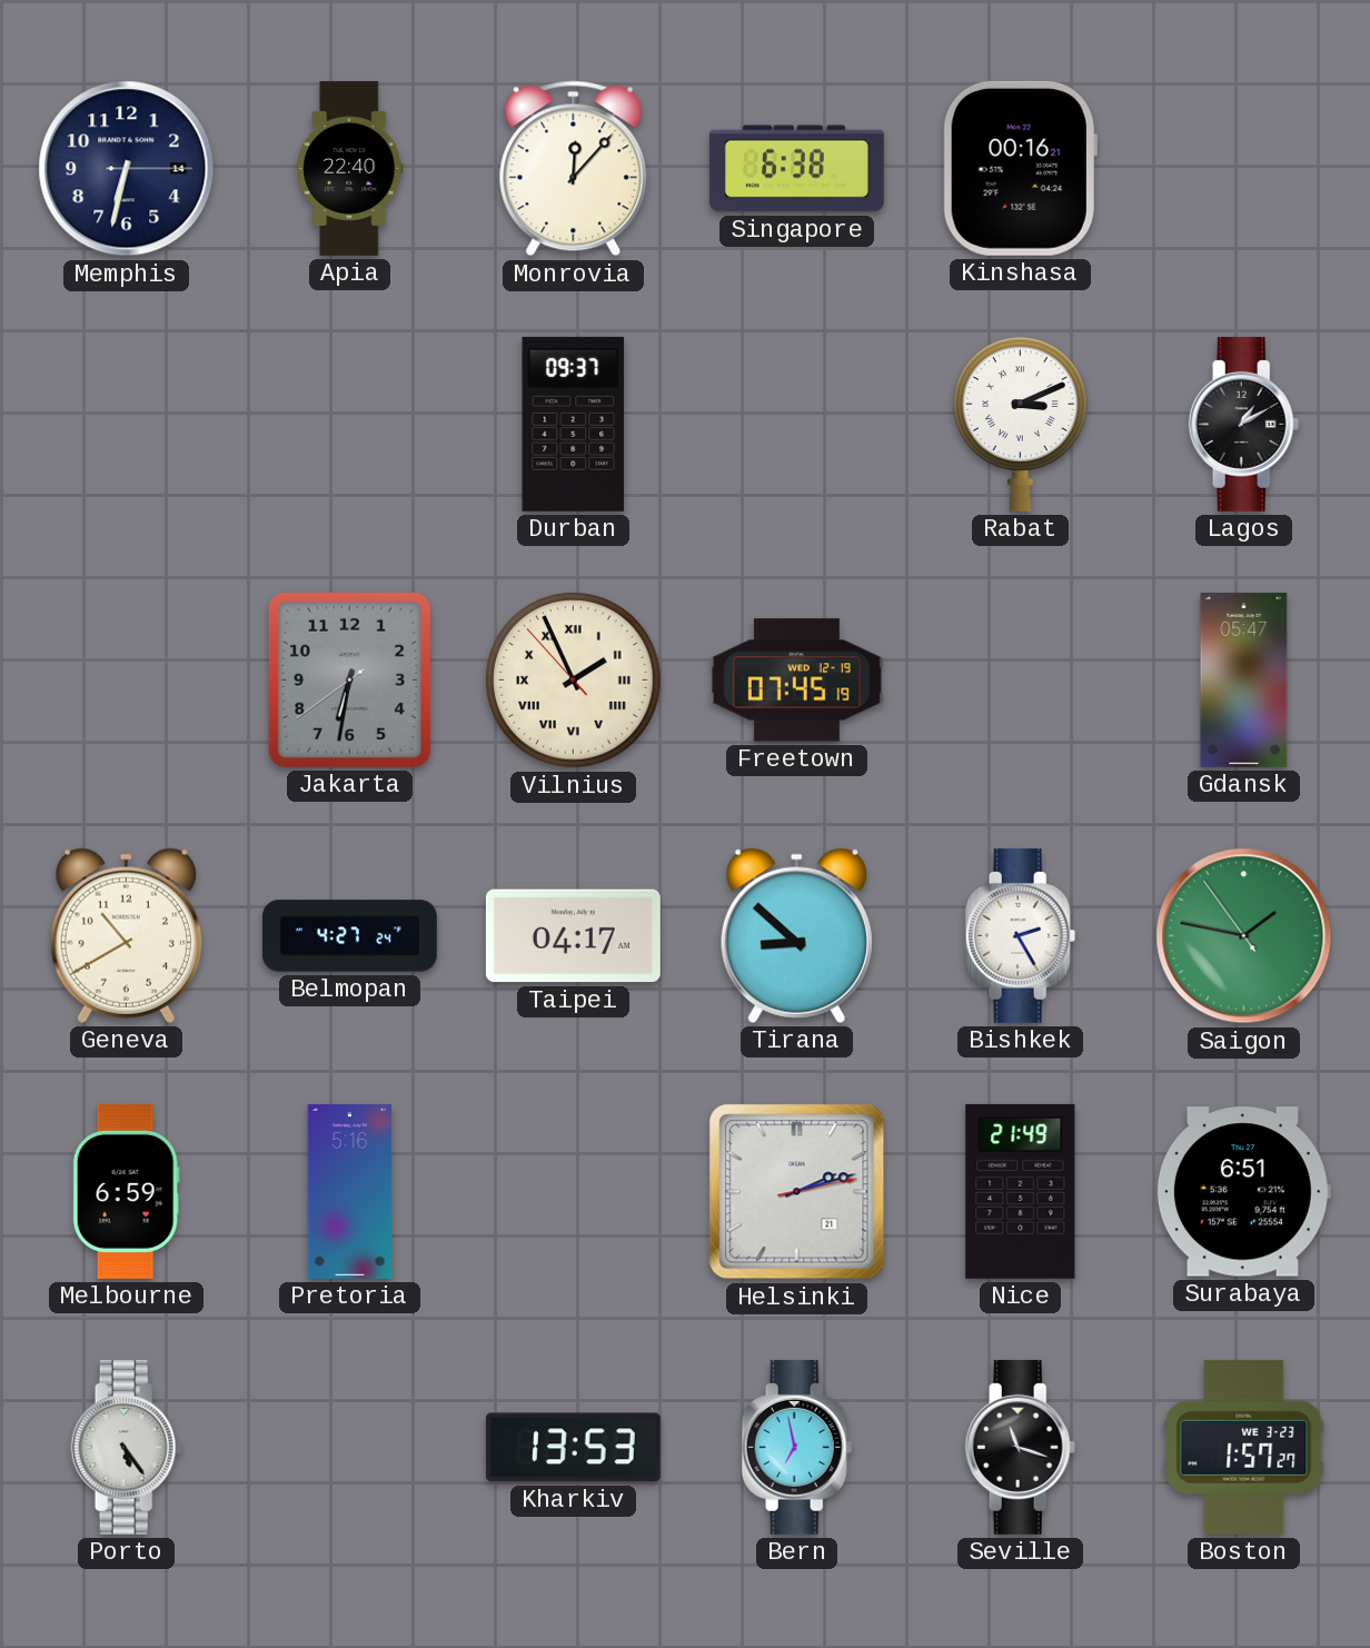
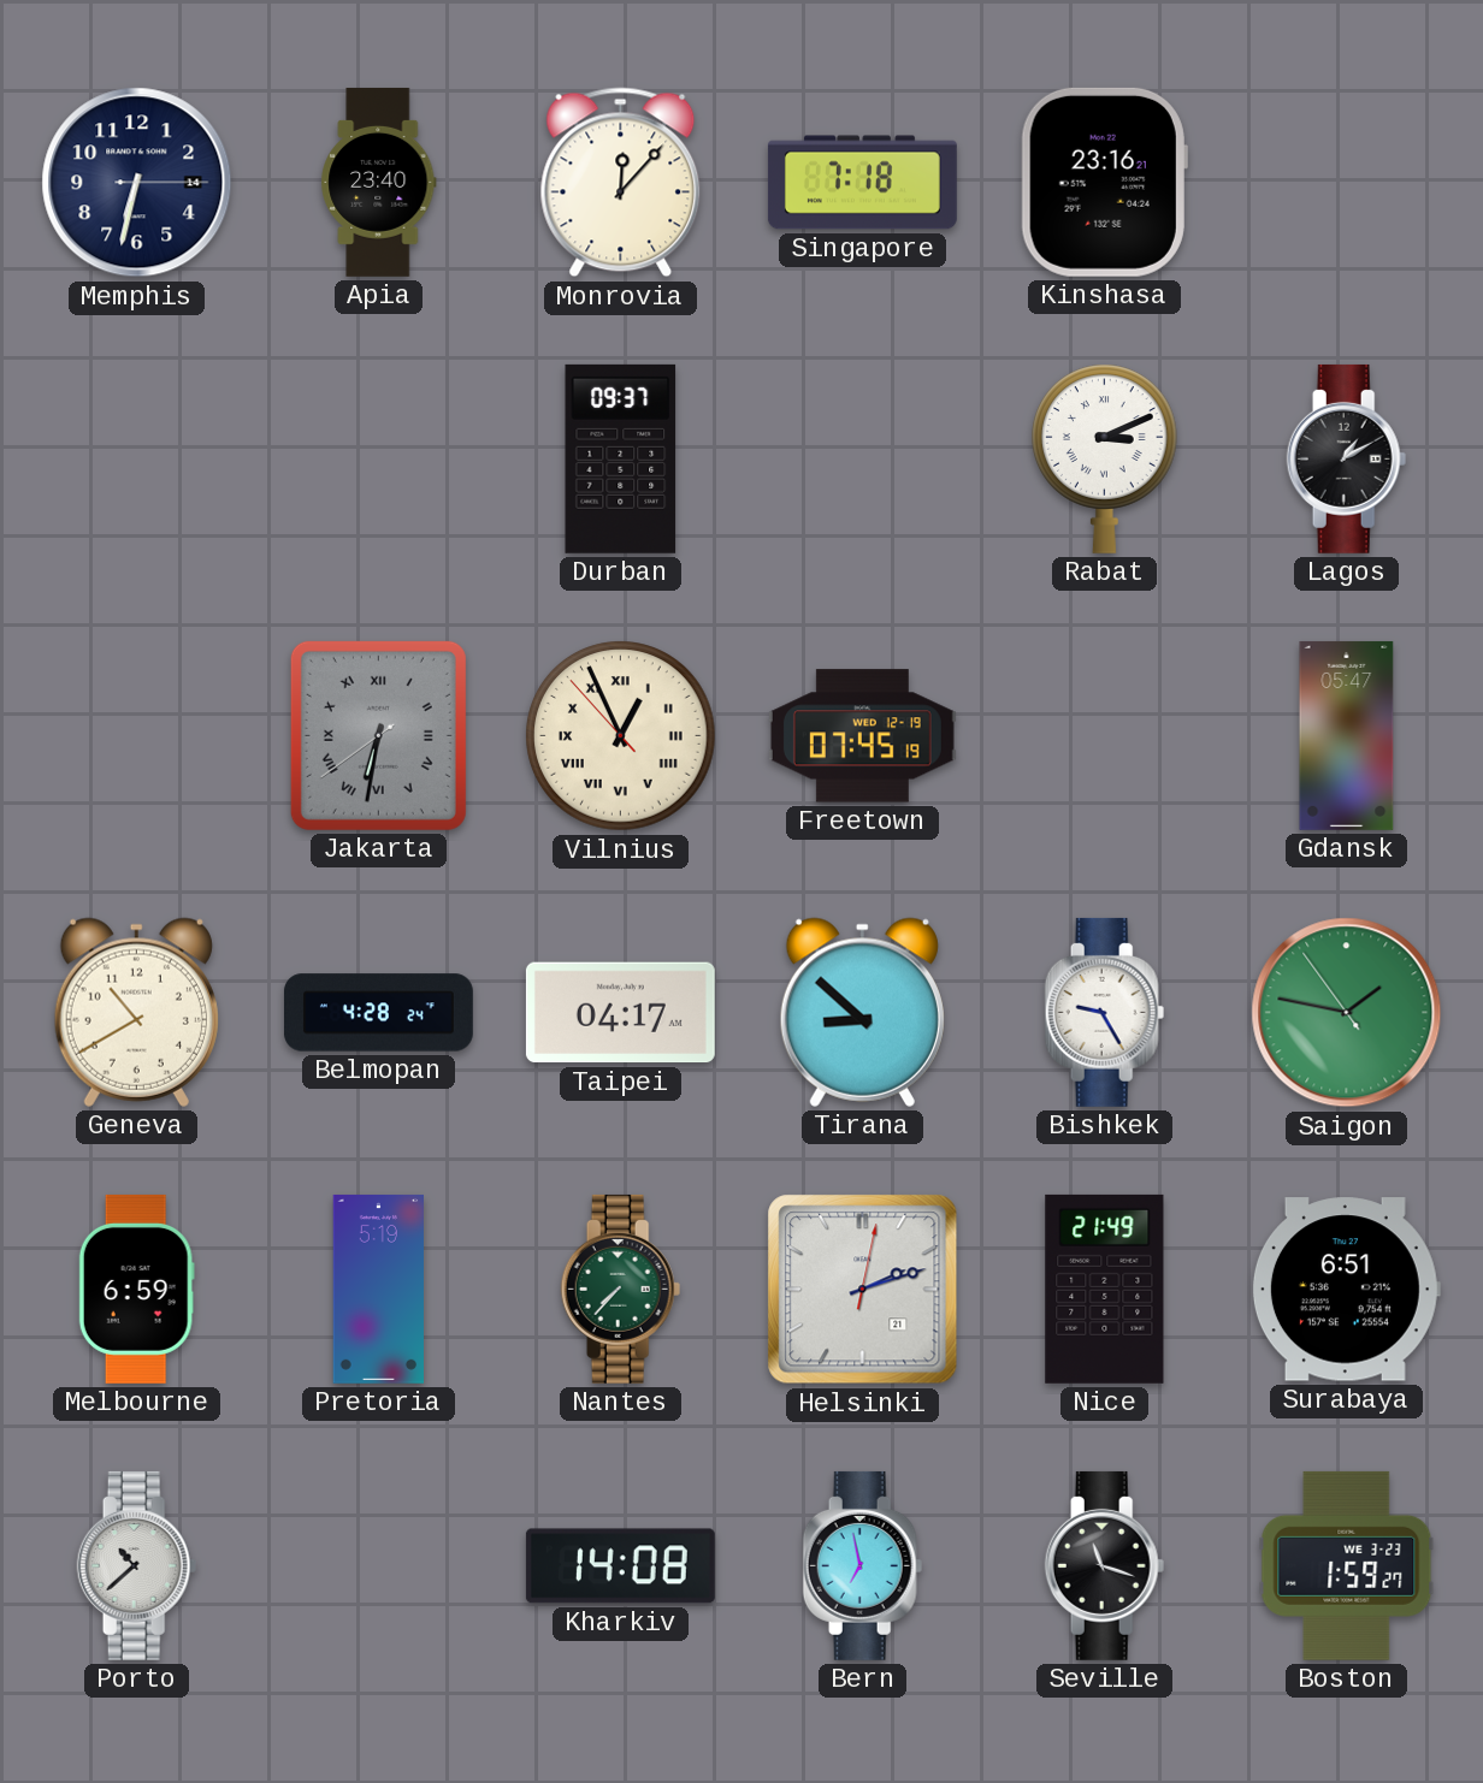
Apia: 22:40 -> 23:40
Singapore: 6:38 -> 7:18
Kinshasa: 00:16 -> 23:16
Jakarta numerals: Arabic -> Roman
Vilnius: 1:55 -> 12:55
Belmopan: 4:27 -> 4:28
Bishkek: 2:25 -> 9:25
Pretoria: 5:16 -> 5:19
Nantes: none -> 7:37
Helsinki: 2:12:13 -> 2:12:02
Porto: 5:24 -> 10:38
Kharkiv: 13:53 -> 14:08
Boston: 1:57 -> 1:59
